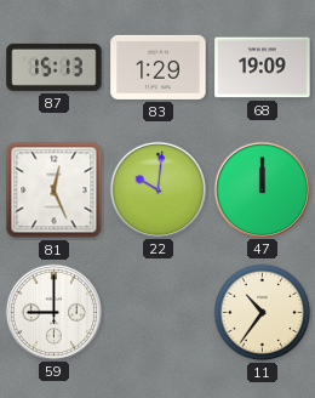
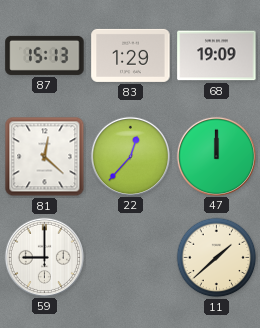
81: 12:26 -> 12:22
22: 10:01 -> 12:37
11: 10:36 -> 1:38
